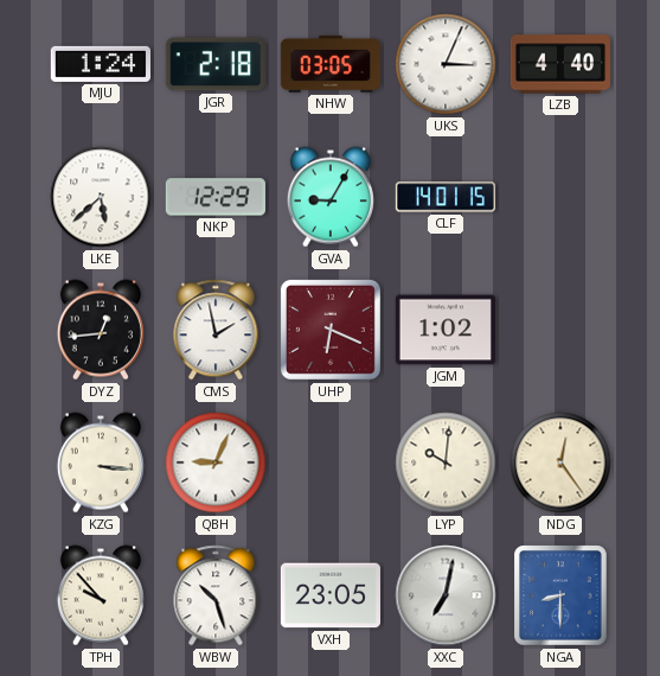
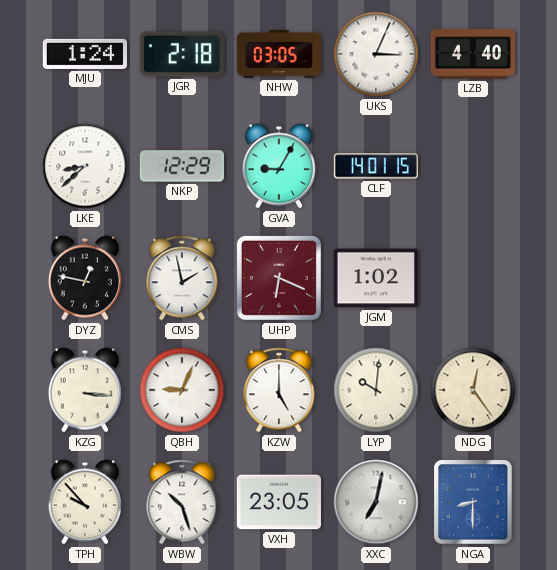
LKE: 5:38 -> 8:38
DYZ: 12:44 -> 12:47
KZW: none -> 5:00
